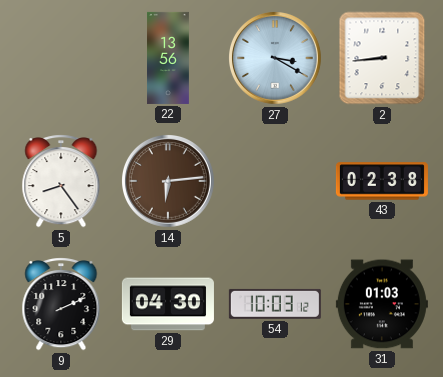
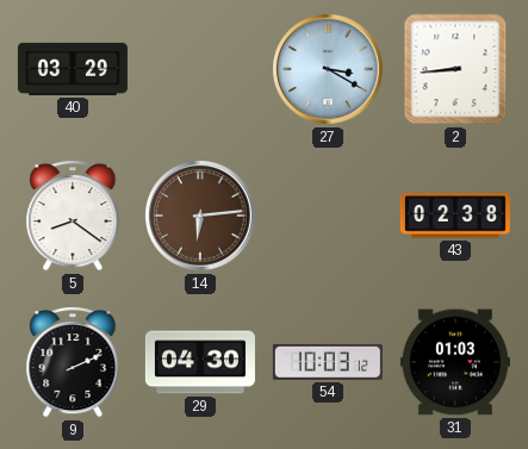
40: none -> 03:29
22: 13:56 -> none
5: 8:24 -> 8:21
